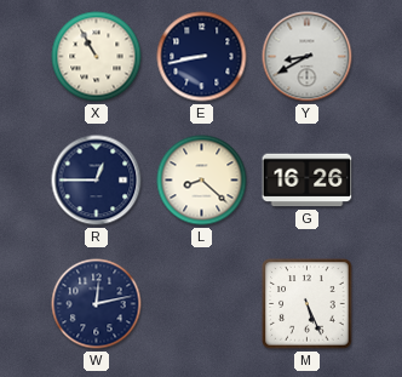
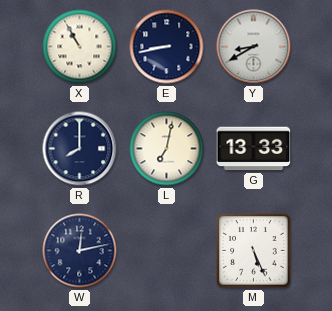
R: 12:45 -> 8:00
L: 8:22 -> 7:02
G: 16:26 -> 13:33
